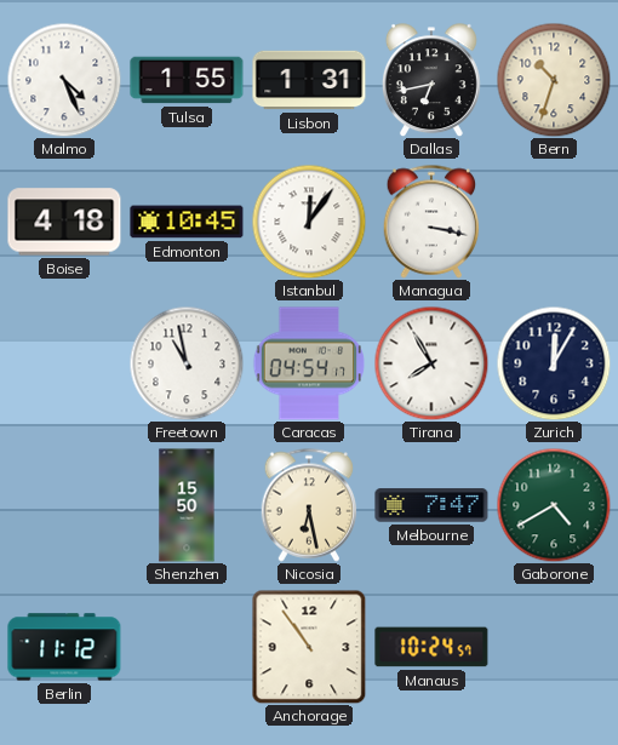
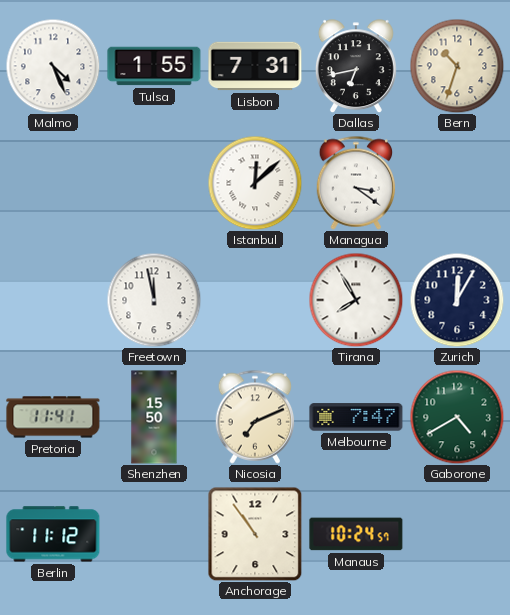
Lisbon: 1:31 -> 7:31
Boise: 4:18 -> none
Edmonton: 10:45 -> none
Istanbul: 12:06 -> 12:08
Managua: 3:17 -> 3:21
Freetown: 10:58 -> 11:58
Caracas: 04:54 -> none
Pretoria: none -> 11:41
Nicosia: 6:28 -> 7:11
